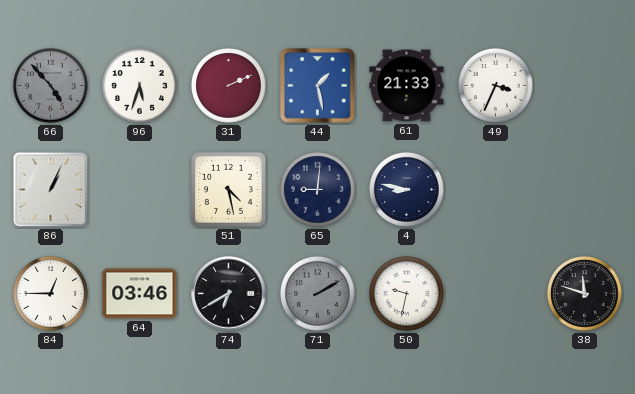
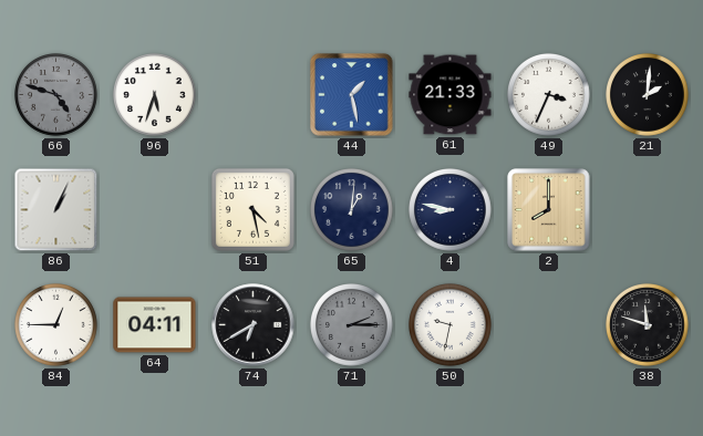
66: 4:53 -> 4:48
31: 2:11 -> none
21: none -> 2:01
65: 9:01 -> 1:01
2: none -> 8:00
64: 03:46 -> 04:11
71: 2:10 -> 2:15
